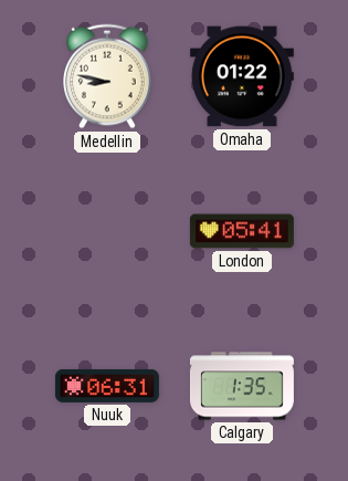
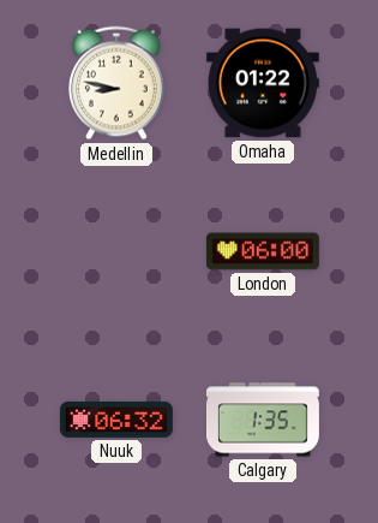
London: 05:41 -> 06:00
Nuuk: 06:31 -> 06:32
